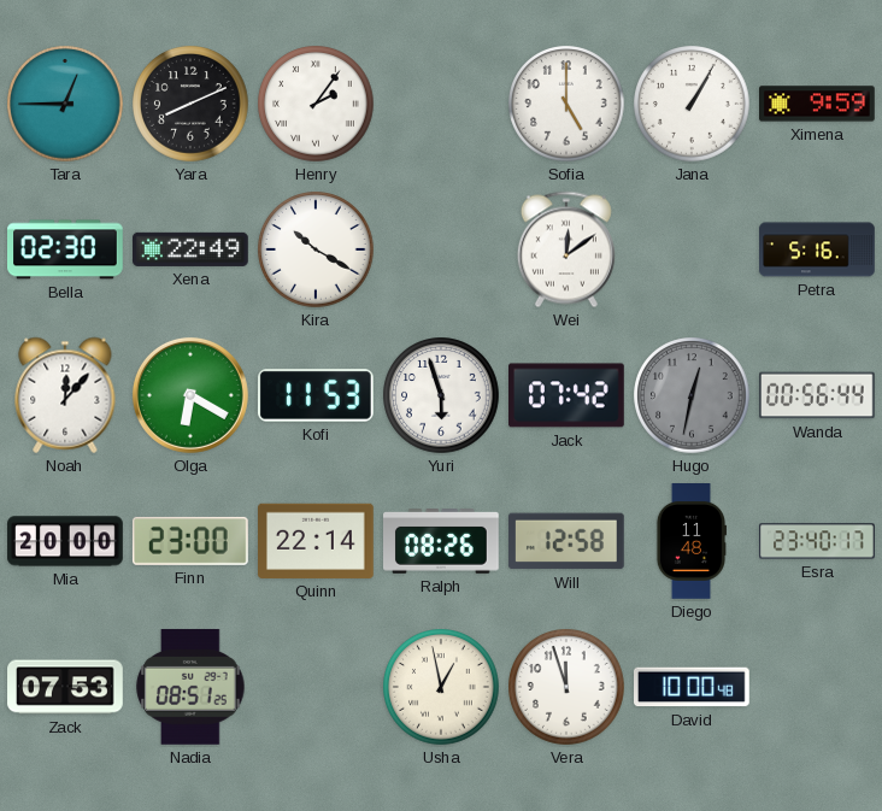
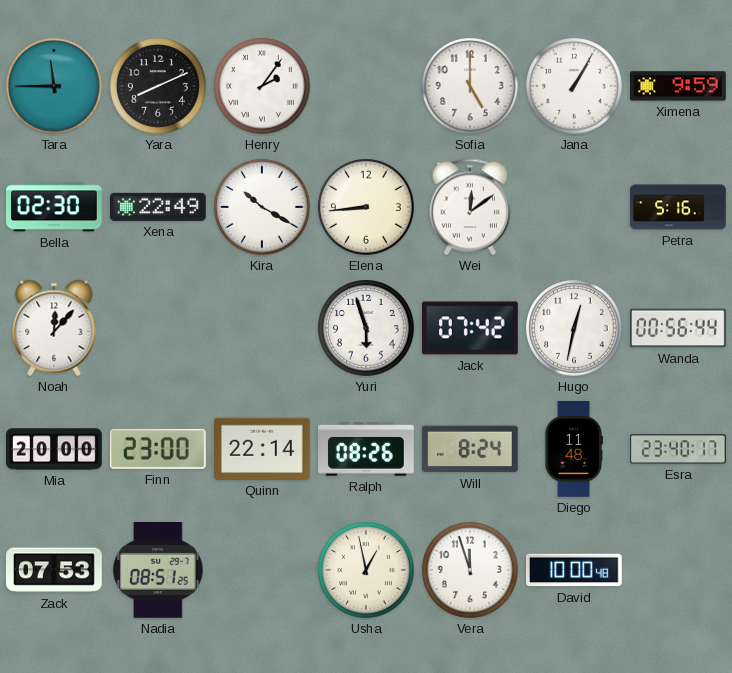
Tara: 12:45 -> 11:45
Elena: none -> 8:44
Olga: 6:20 -> none
Kofi: 11:53 -> none
Hugo dial: grey -> white
Will: 12:58 -> 8:24
